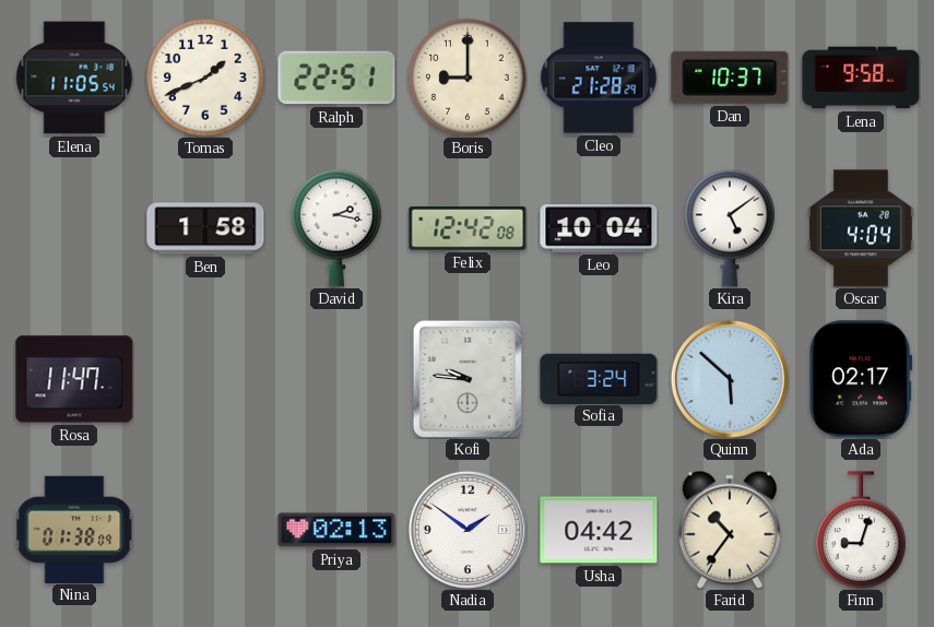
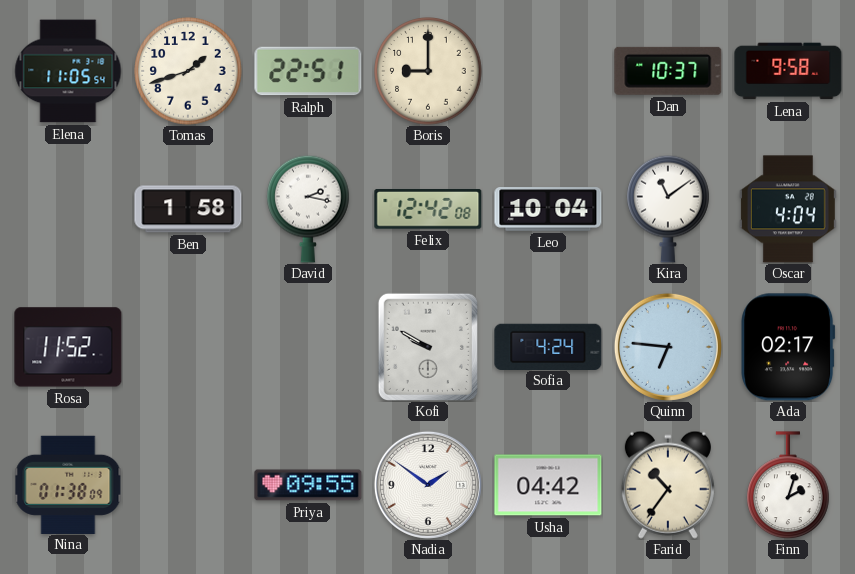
Tomas: 1:41 -> 1:42
Cleo: 21:28 -> none
Kira: 5:09 -> 11:09
Rosa: 11:47 -> 11:52
Kofi: 9:46 -> 9:50
Sofia: 3:24 -> 4:24
Quinn: 5:52 -> 6:46
Priya: 02:13 -> 09:55
Finn: 9:03 -> 2:03
